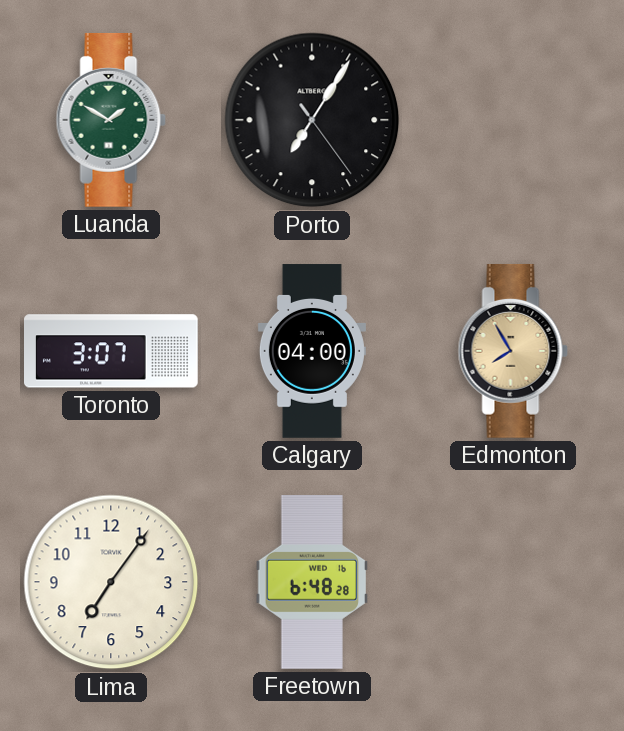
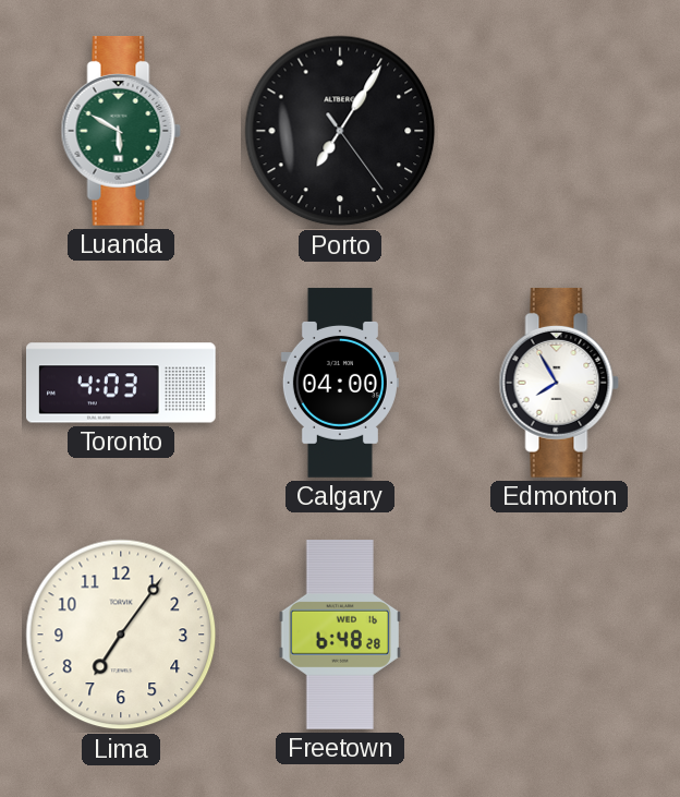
Luanda: 1:50 -> 5:50
Toronto: 3:07 -> 4:03
Edmonton dial: champagne -> white
